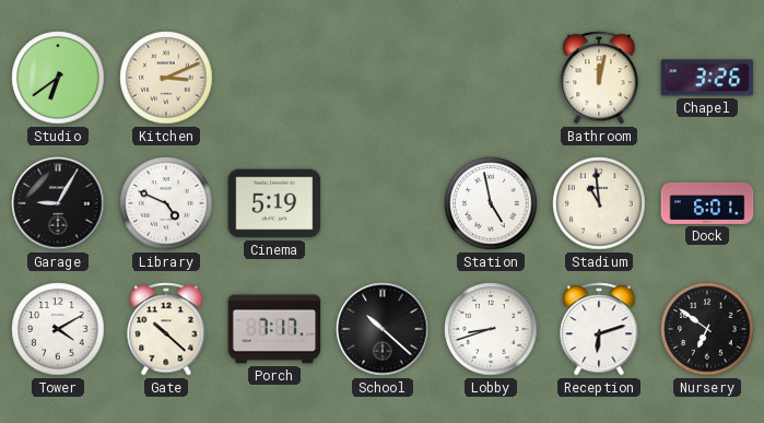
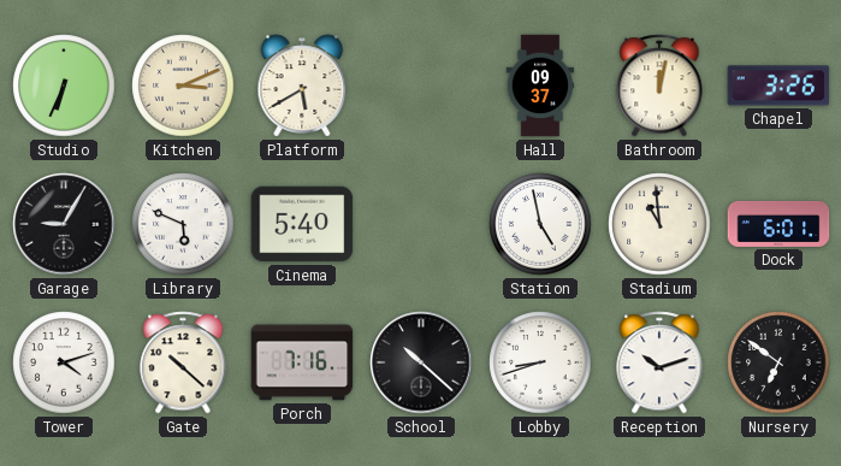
Studio: 6:39 -> 6:34
Platform: none -> 5:40
Hall: none -> 09:37
Library: 4:49 -> 5:49
Cinema: 5:19 -> 5:40
Tower: 4:10 -> 4:12
Porch: 7:17 -> 7:16
Reception: 6:12 -> 10:12
